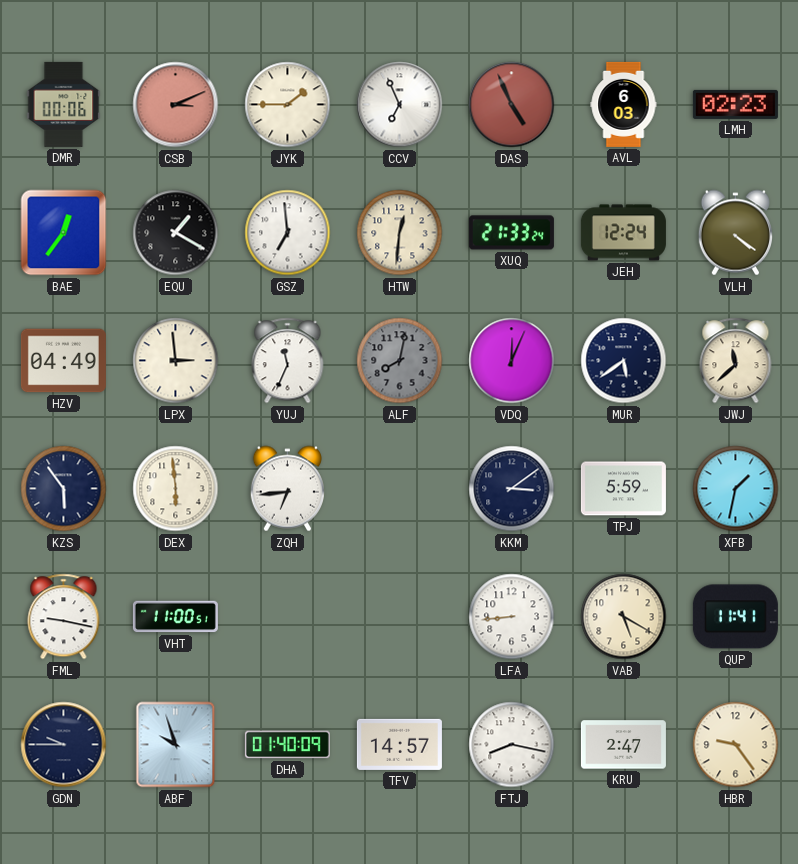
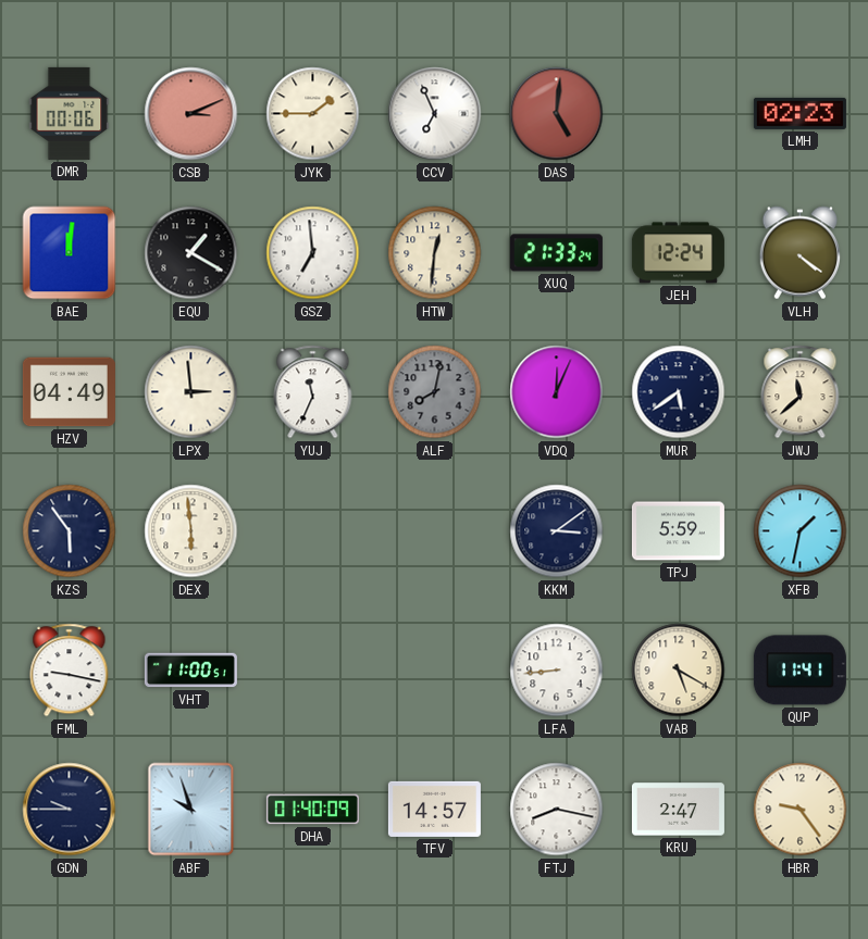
DAS: 4:56 -> 5:01
AVL: 6:03 -> none
BAE: 12:36 -> 12:01
ZQH: 6:44 -> none
